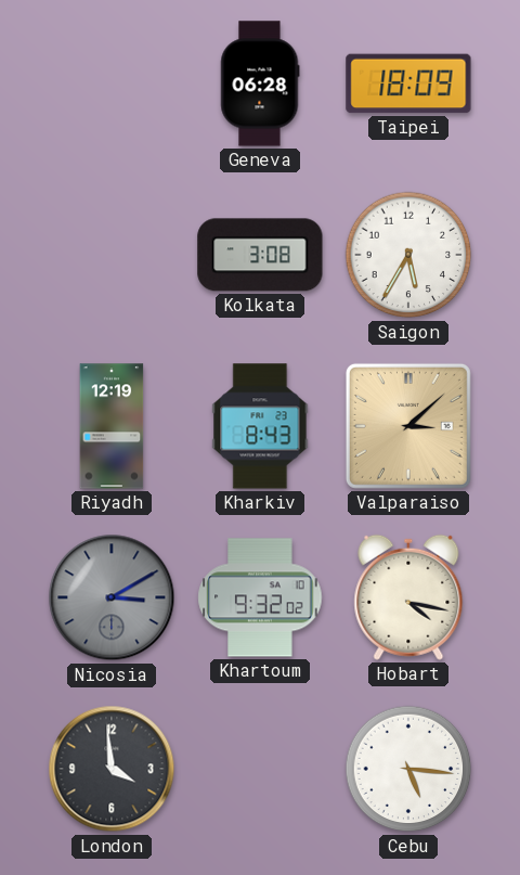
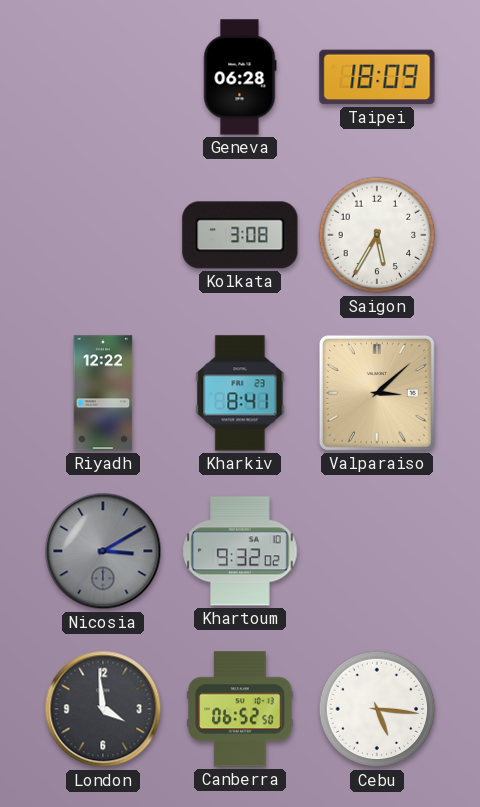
Riyadh: 12:19 -> 12:22
Kharkiv: 8:43 -> 8:41
Hobart: 4:17 -> none
Canberra: none -> 06:52
